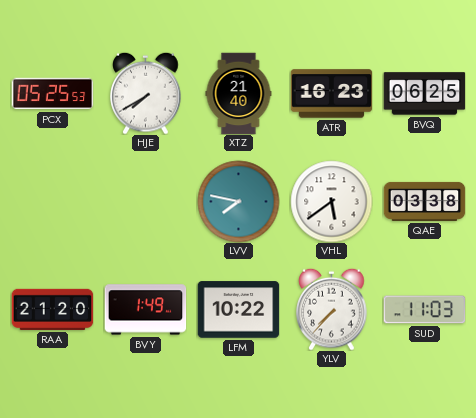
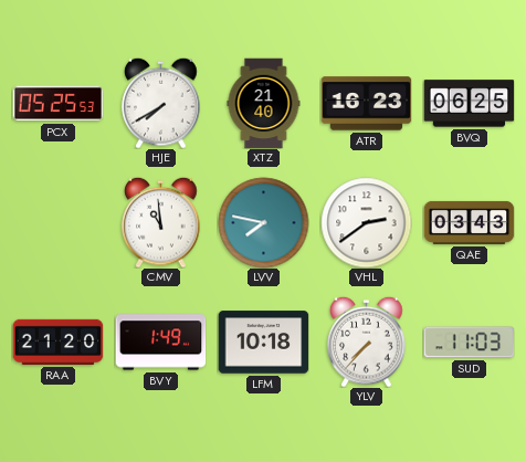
CMV: none -> 10:59
VHL: 5:39 -> 2:39
QAE: 03:38 -> 03:43
LFM: 10:22 -> 10:18
